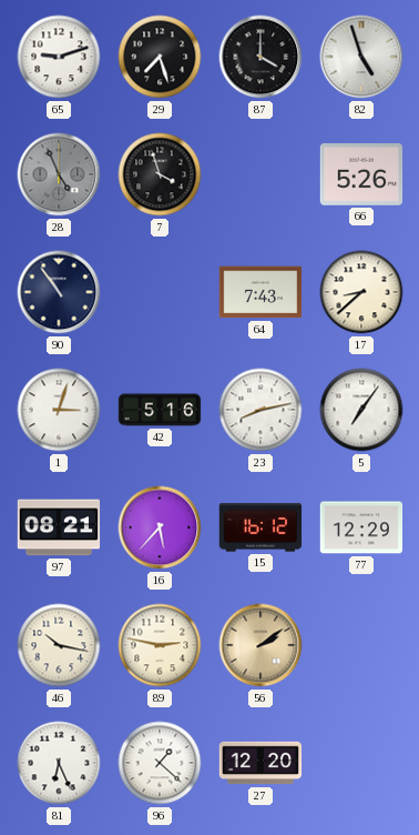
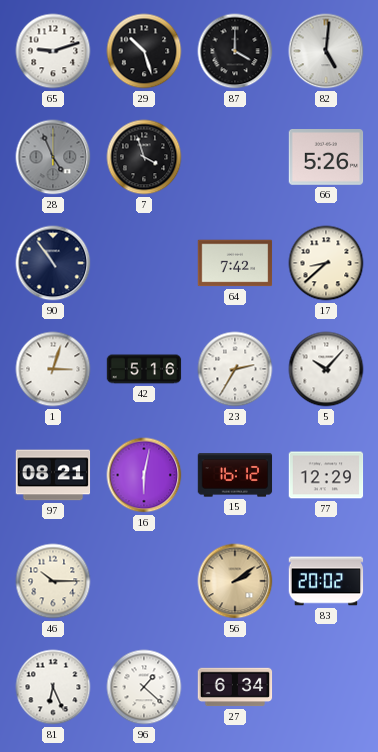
29: 7:27 -> 10:27
82: 4:57 -> 5:01
64: 7:43 -> 7:42
23: 8:13 -> 2:35
5: 7:06 -> 10:07
16: 5:37 -> 6:02
46: 10:17 -> 10:15
89: 2:47 -> none
83: none -> 20:02
27: 12:20 -> 6:34
